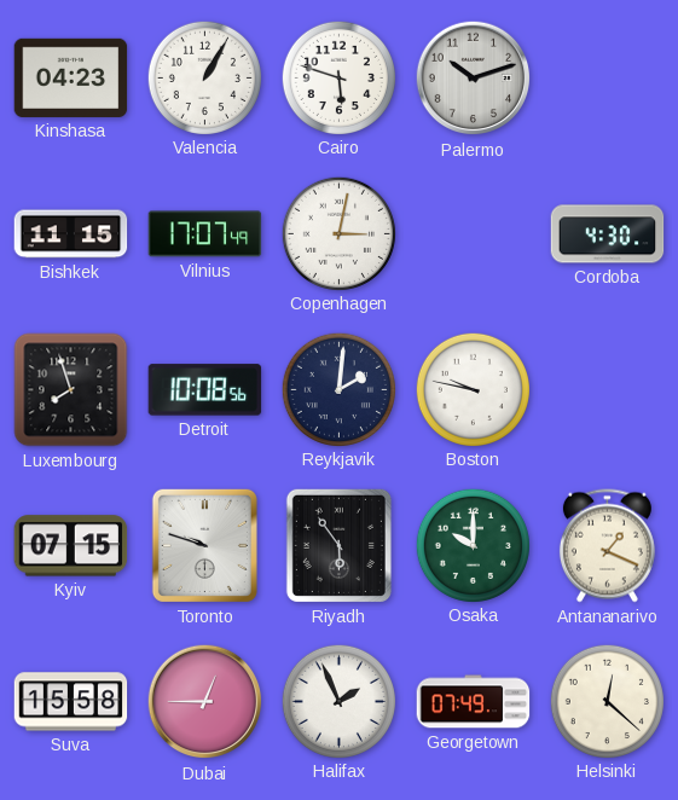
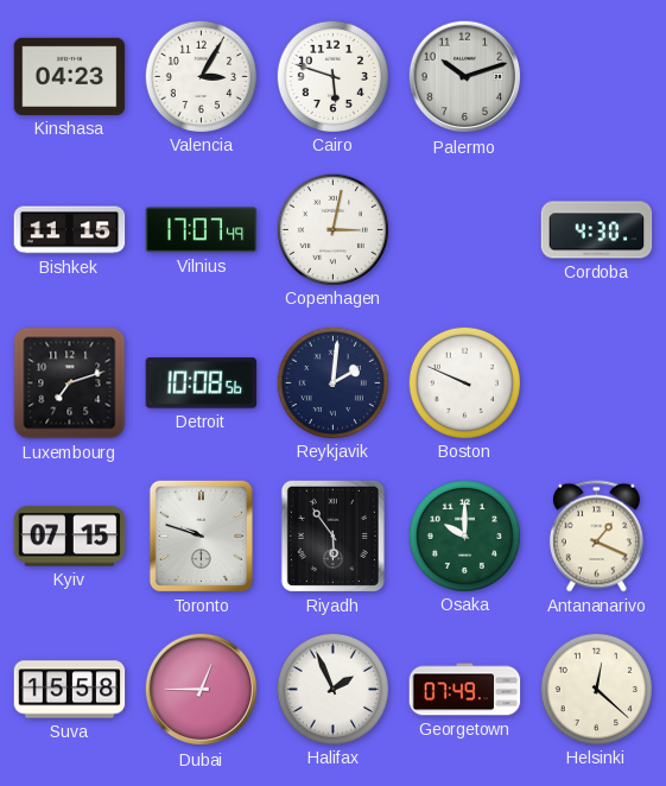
Valencia: 1:05 -> 3:05
Luxembourg: 7:57 -> 7:12
Boston: 9:47 -> 9:49
